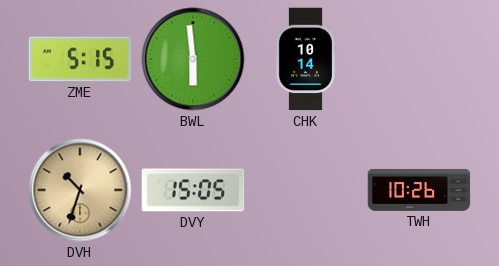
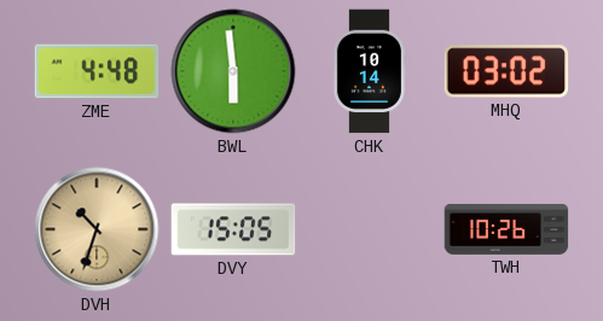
ZME: 5:15 -> 4:48
MHQ: none -> 03:02
